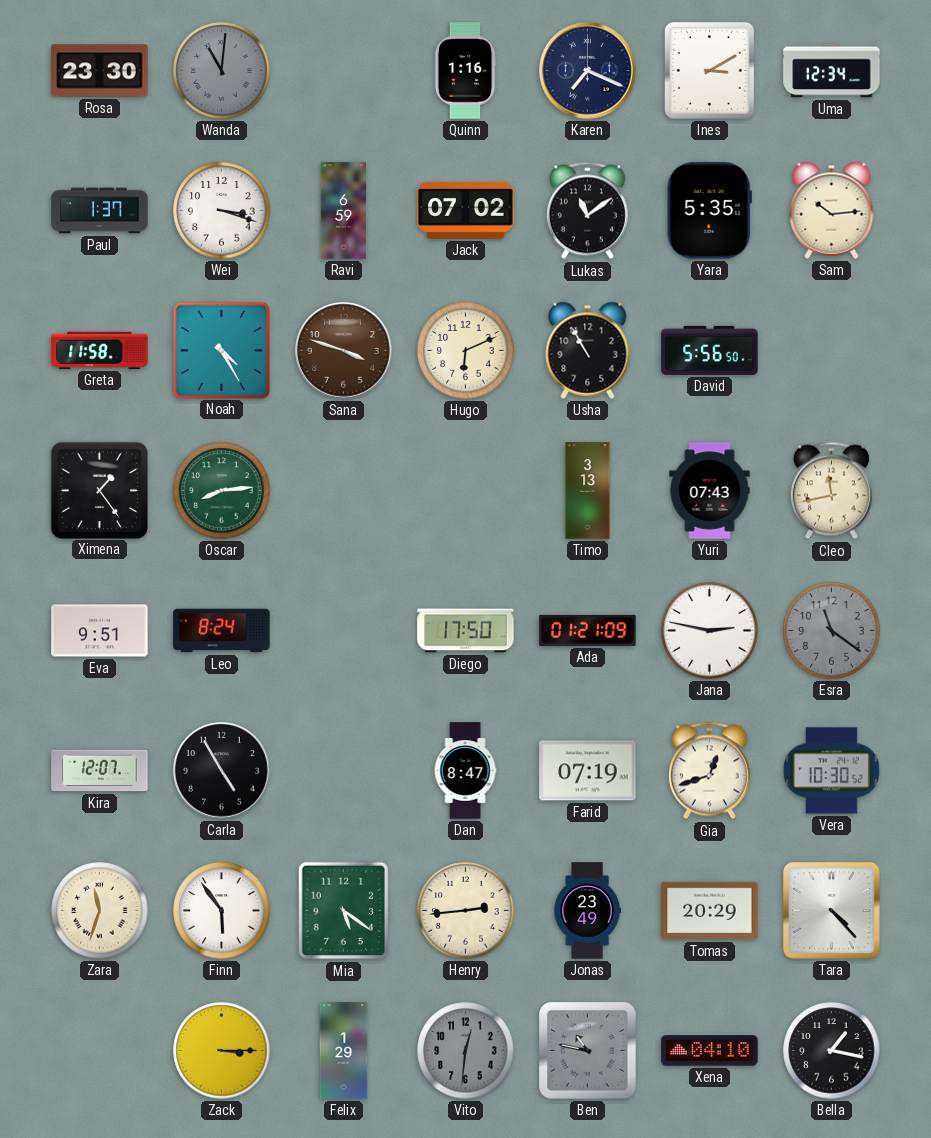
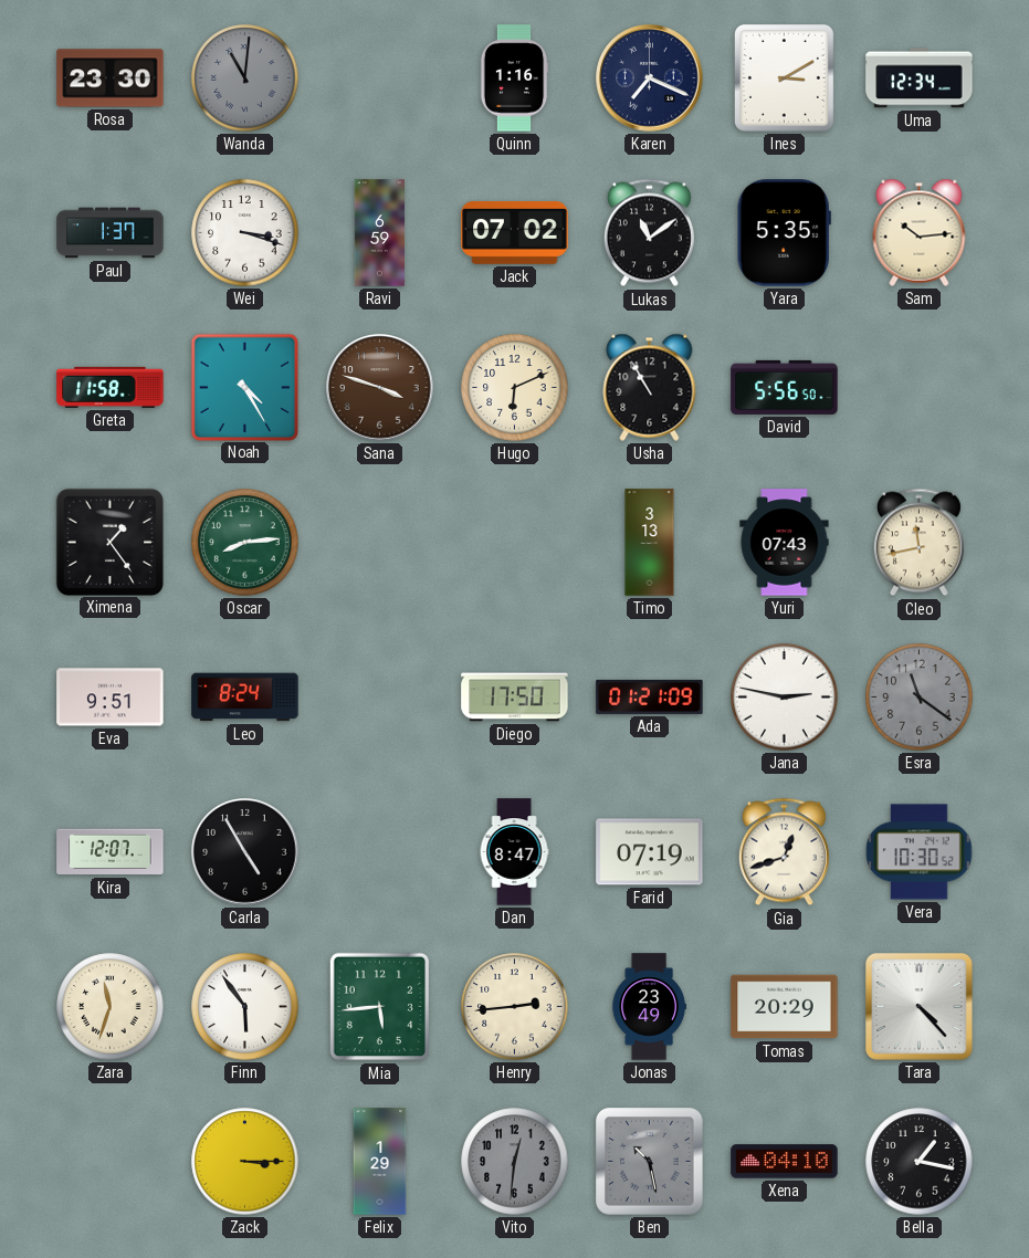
Mia: 5:21 -> 5:44
Ben: 10:47 -> 10:28
